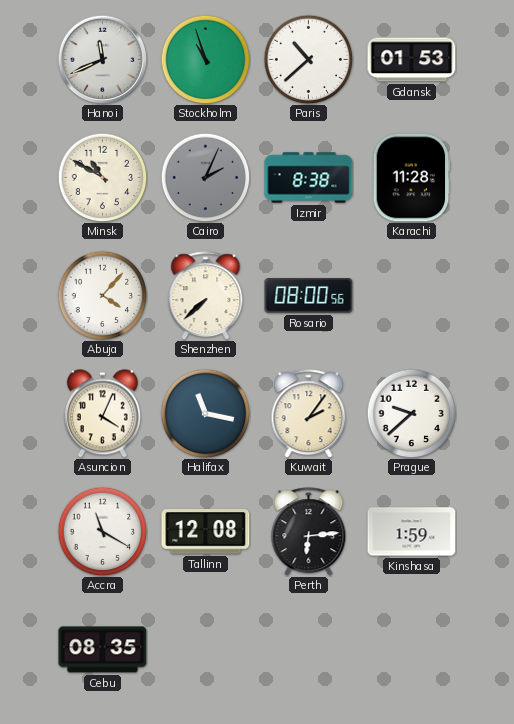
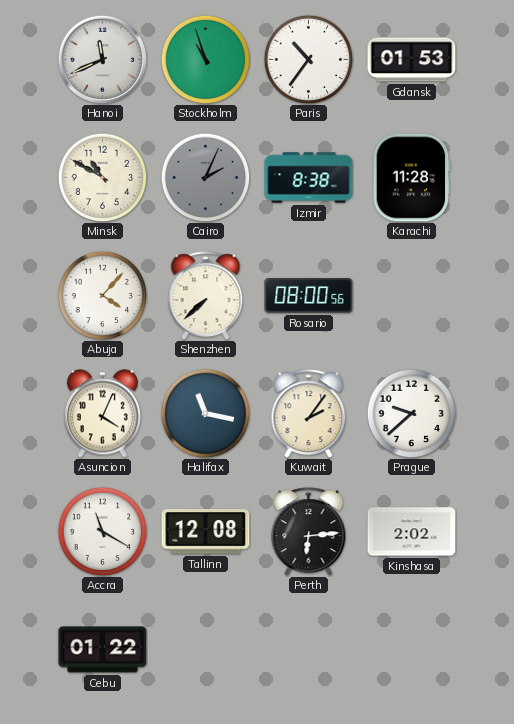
Paris: 10:38 -> 10:36
Kinshasa: 1:59 -> 2:02
Cebu: 08:35 -> 01:22
